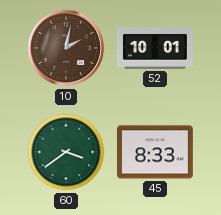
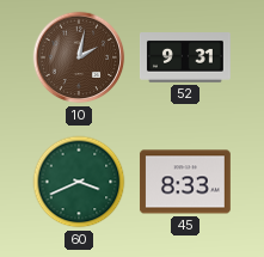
52: 10:01 -> 9:31
60: 3:39 -> 3:41
